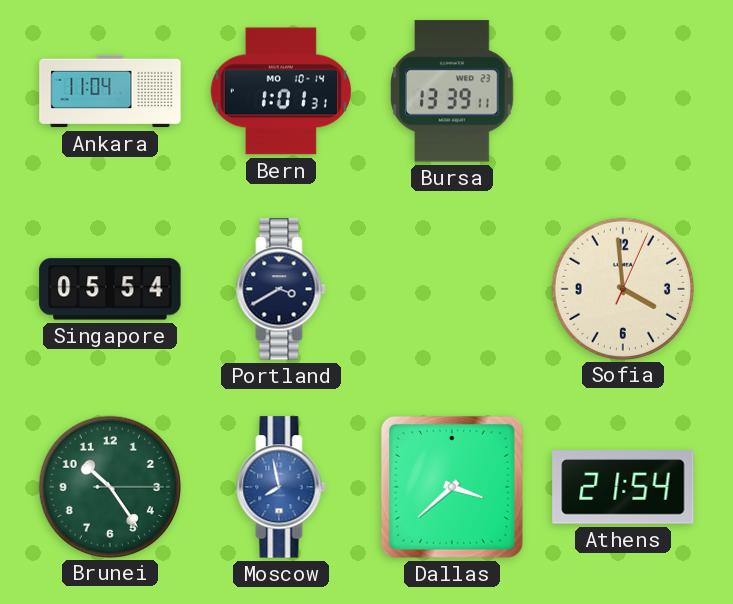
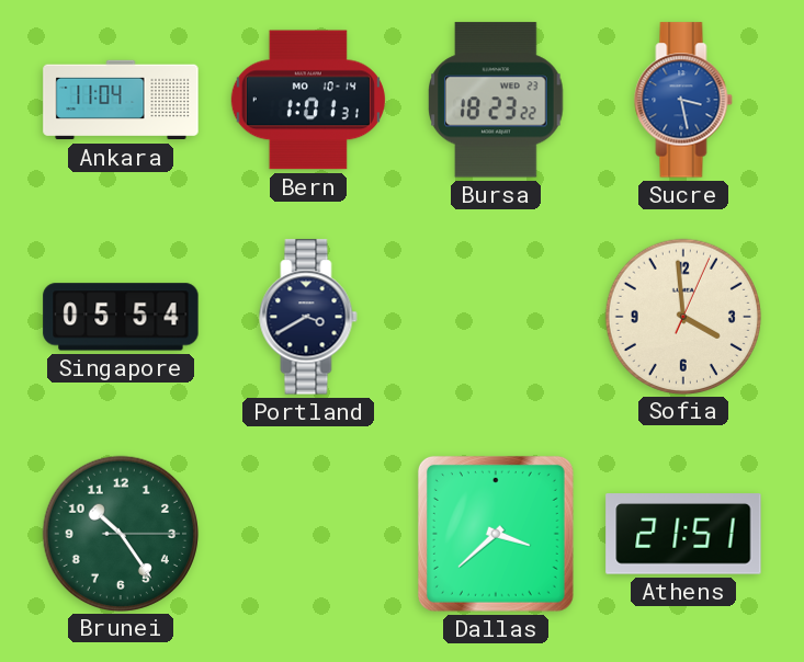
Bursa: 13:39 -> 18:23
Sucre: none -> 3:28
Moscow: 7:58 -> none
Athens: 21:54 -> 21:51
